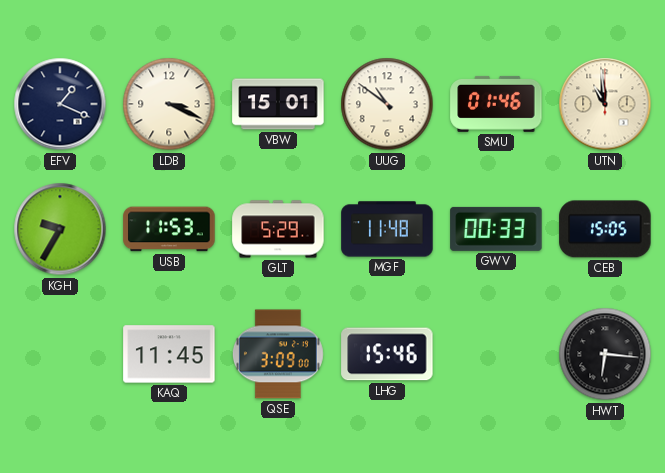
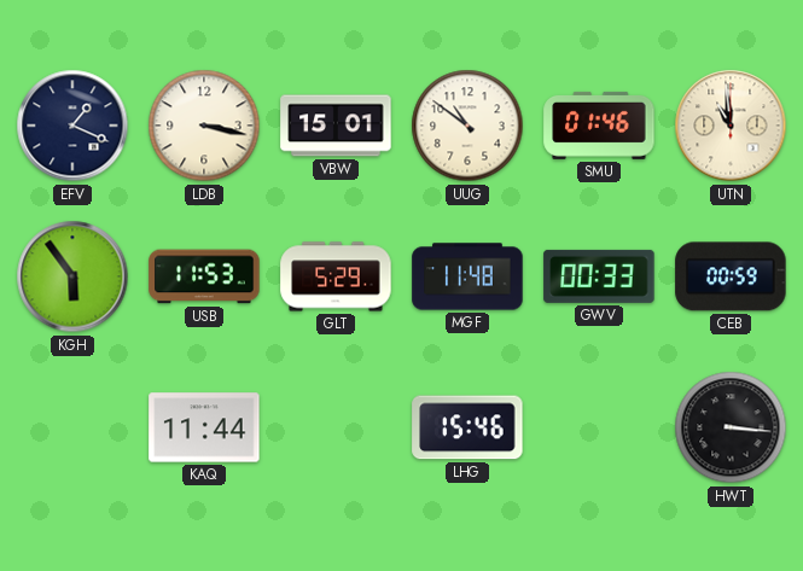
LDB: 3:19 -> 3:17
KGH: 9:35 -> 5:54
CEB: 15:05 -> 00:59
KAQ: 11:45 -> 11:44
QSE: 3:09 -> none
HWT: 6:16 -> 3:16
